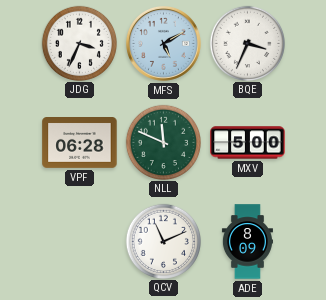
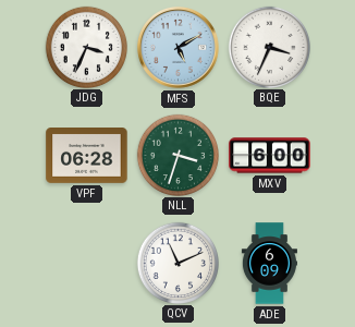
NLL: 11:49 -> 3:33
MXV: 5:00 -> 6:00
ADE: 8:09 -> 6:09
